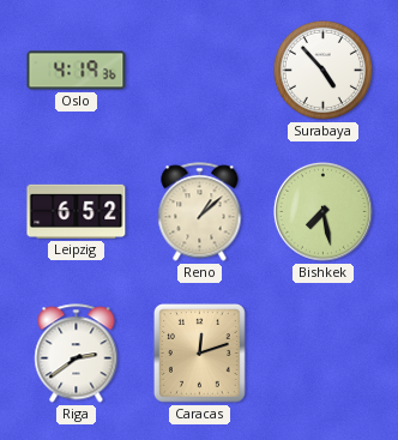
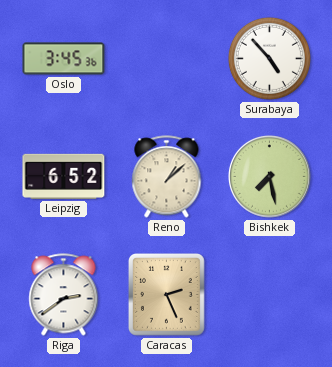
Oslo: 4:19 -> 3:45
Caracas: 12:12 -> 2:26
